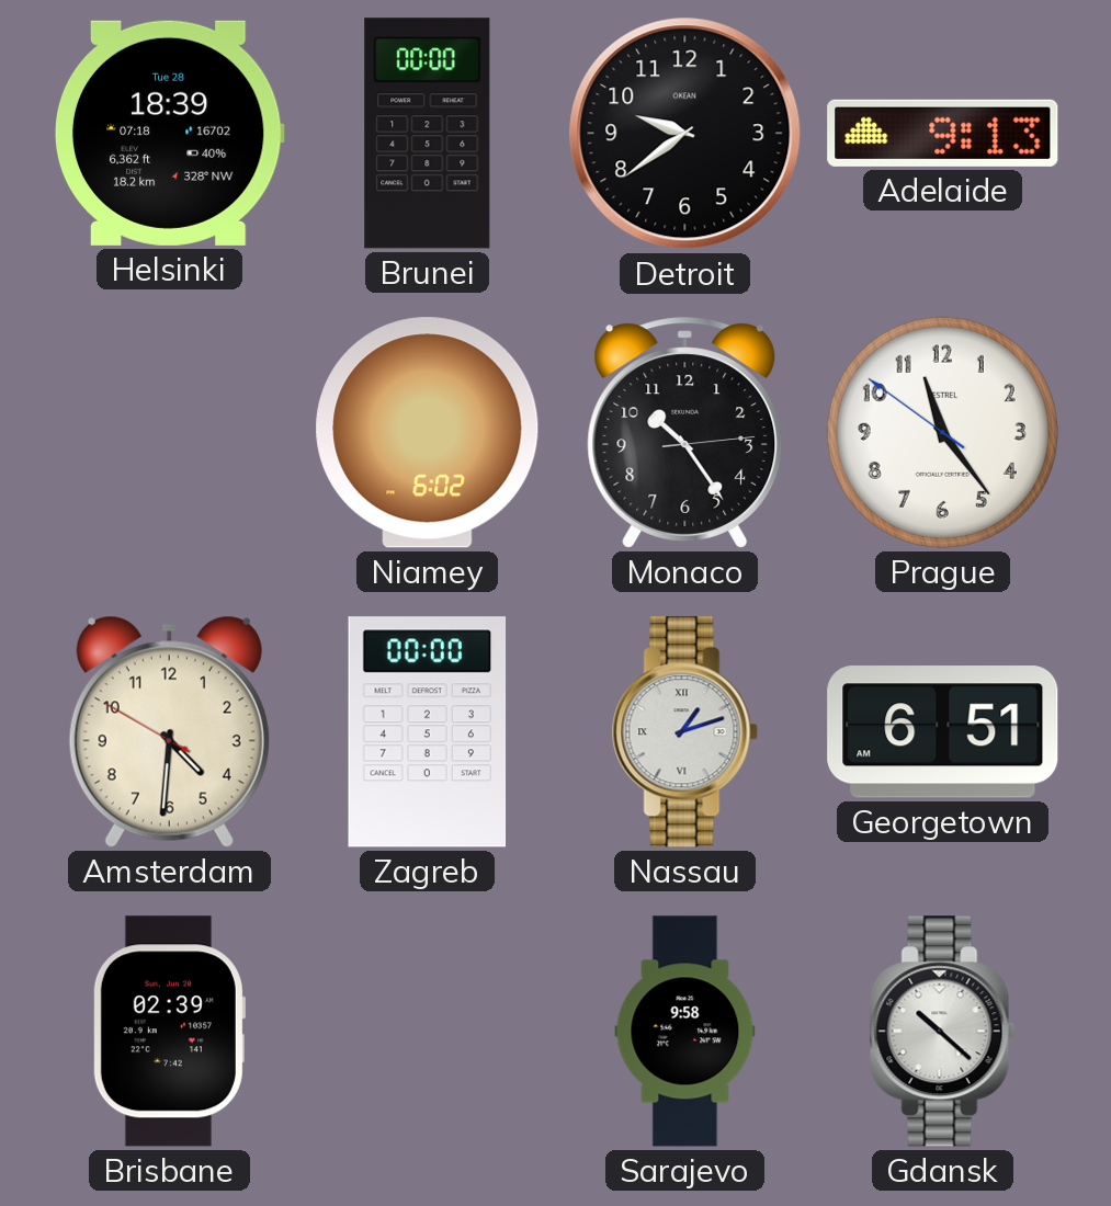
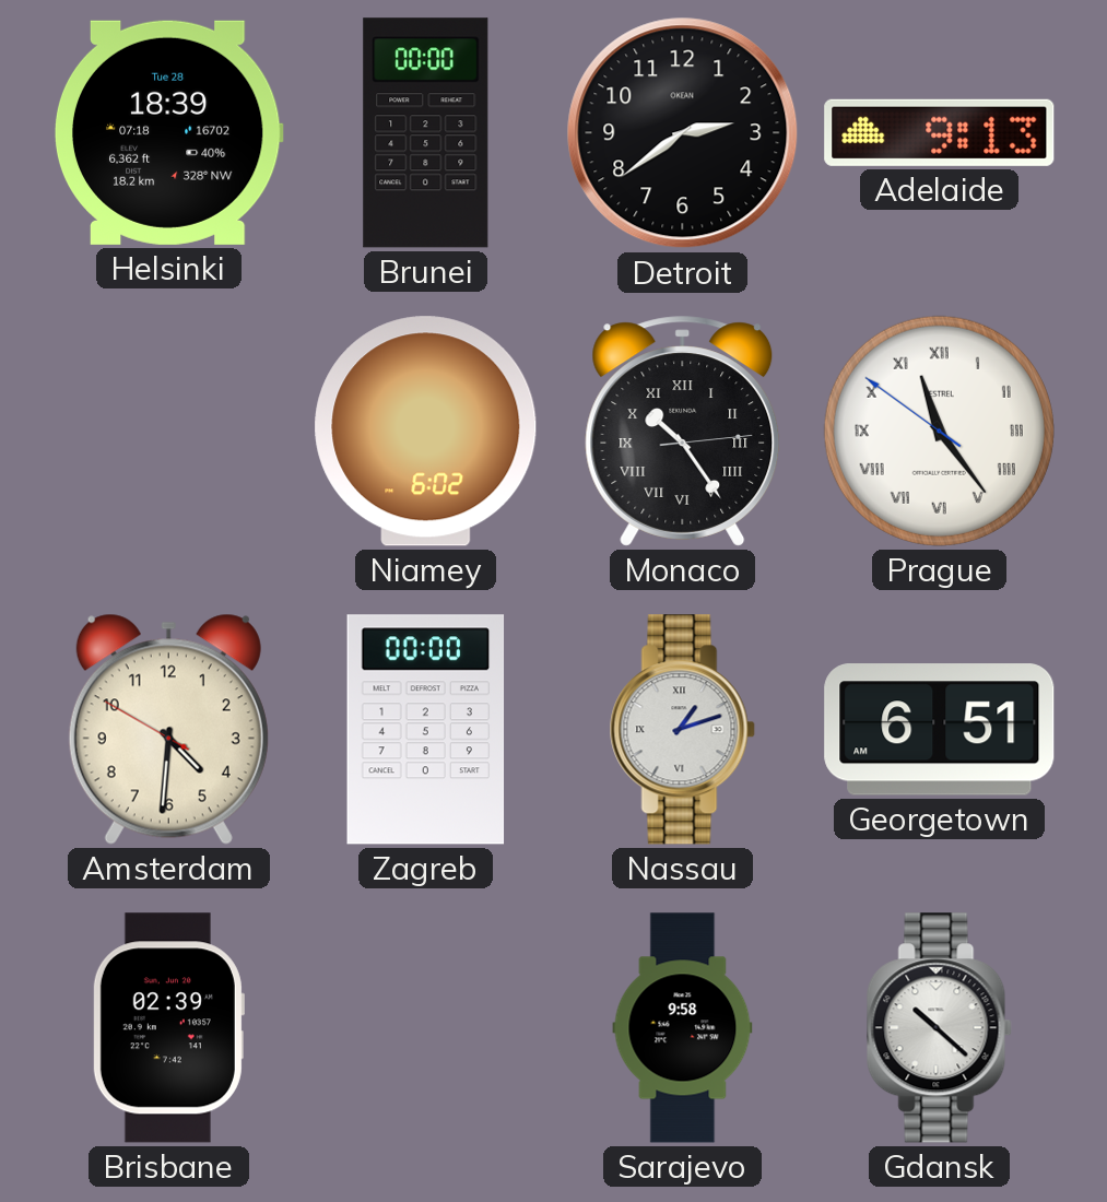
Detroit: 9:39 -> 2:39
Monaco numerals: Arabic -> Roman
Prague numerals: Arabic -> Roman
